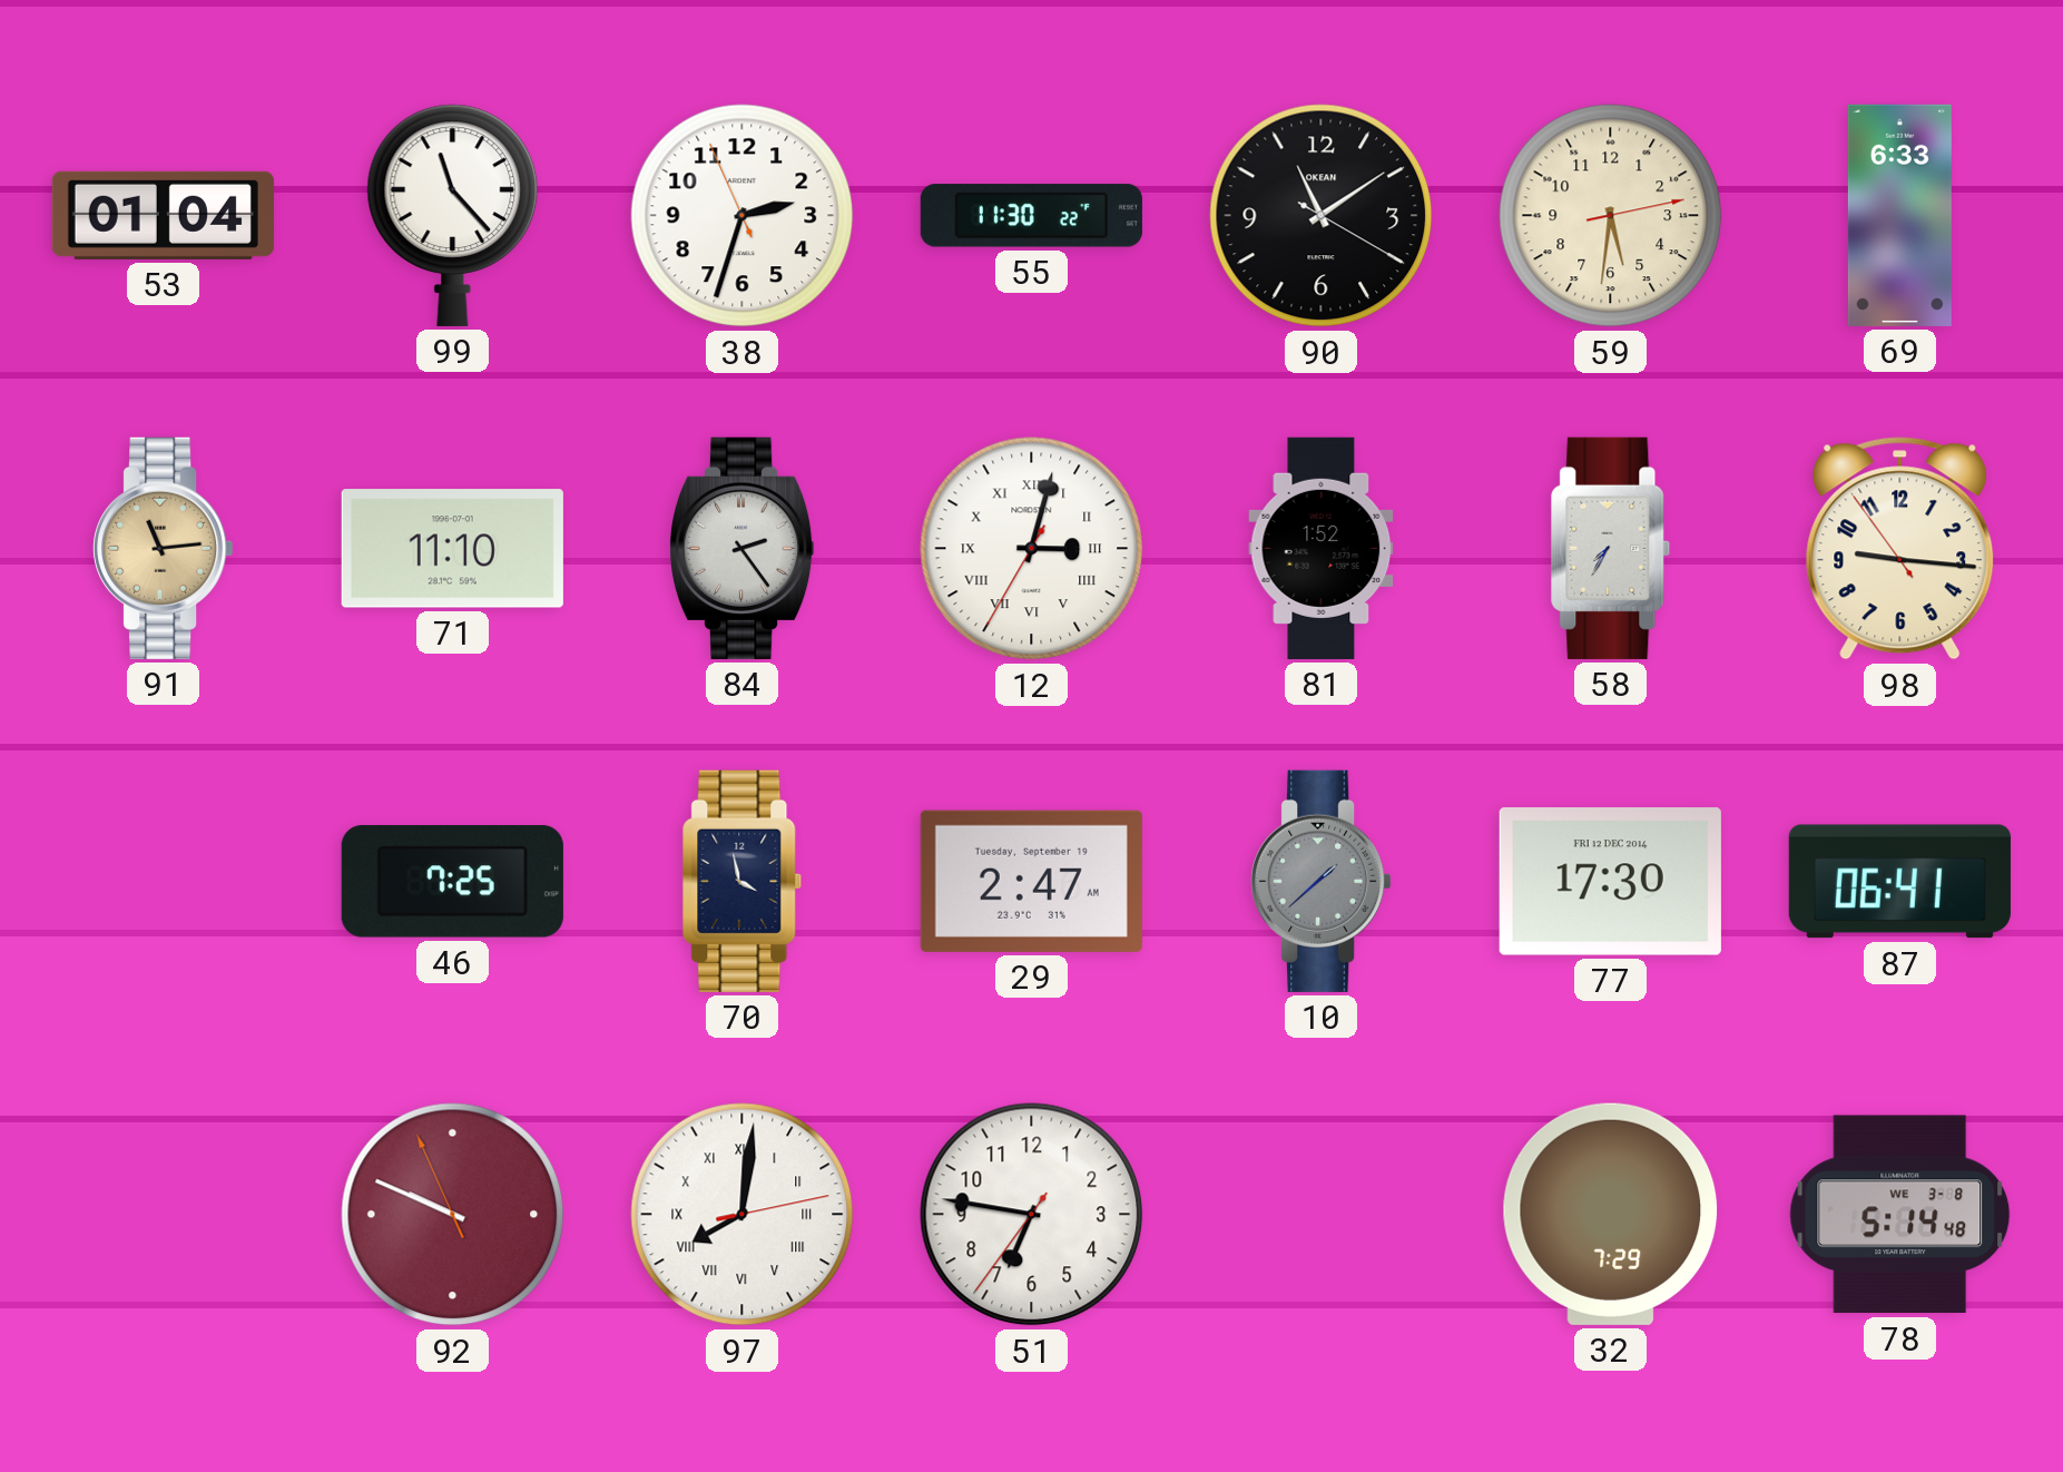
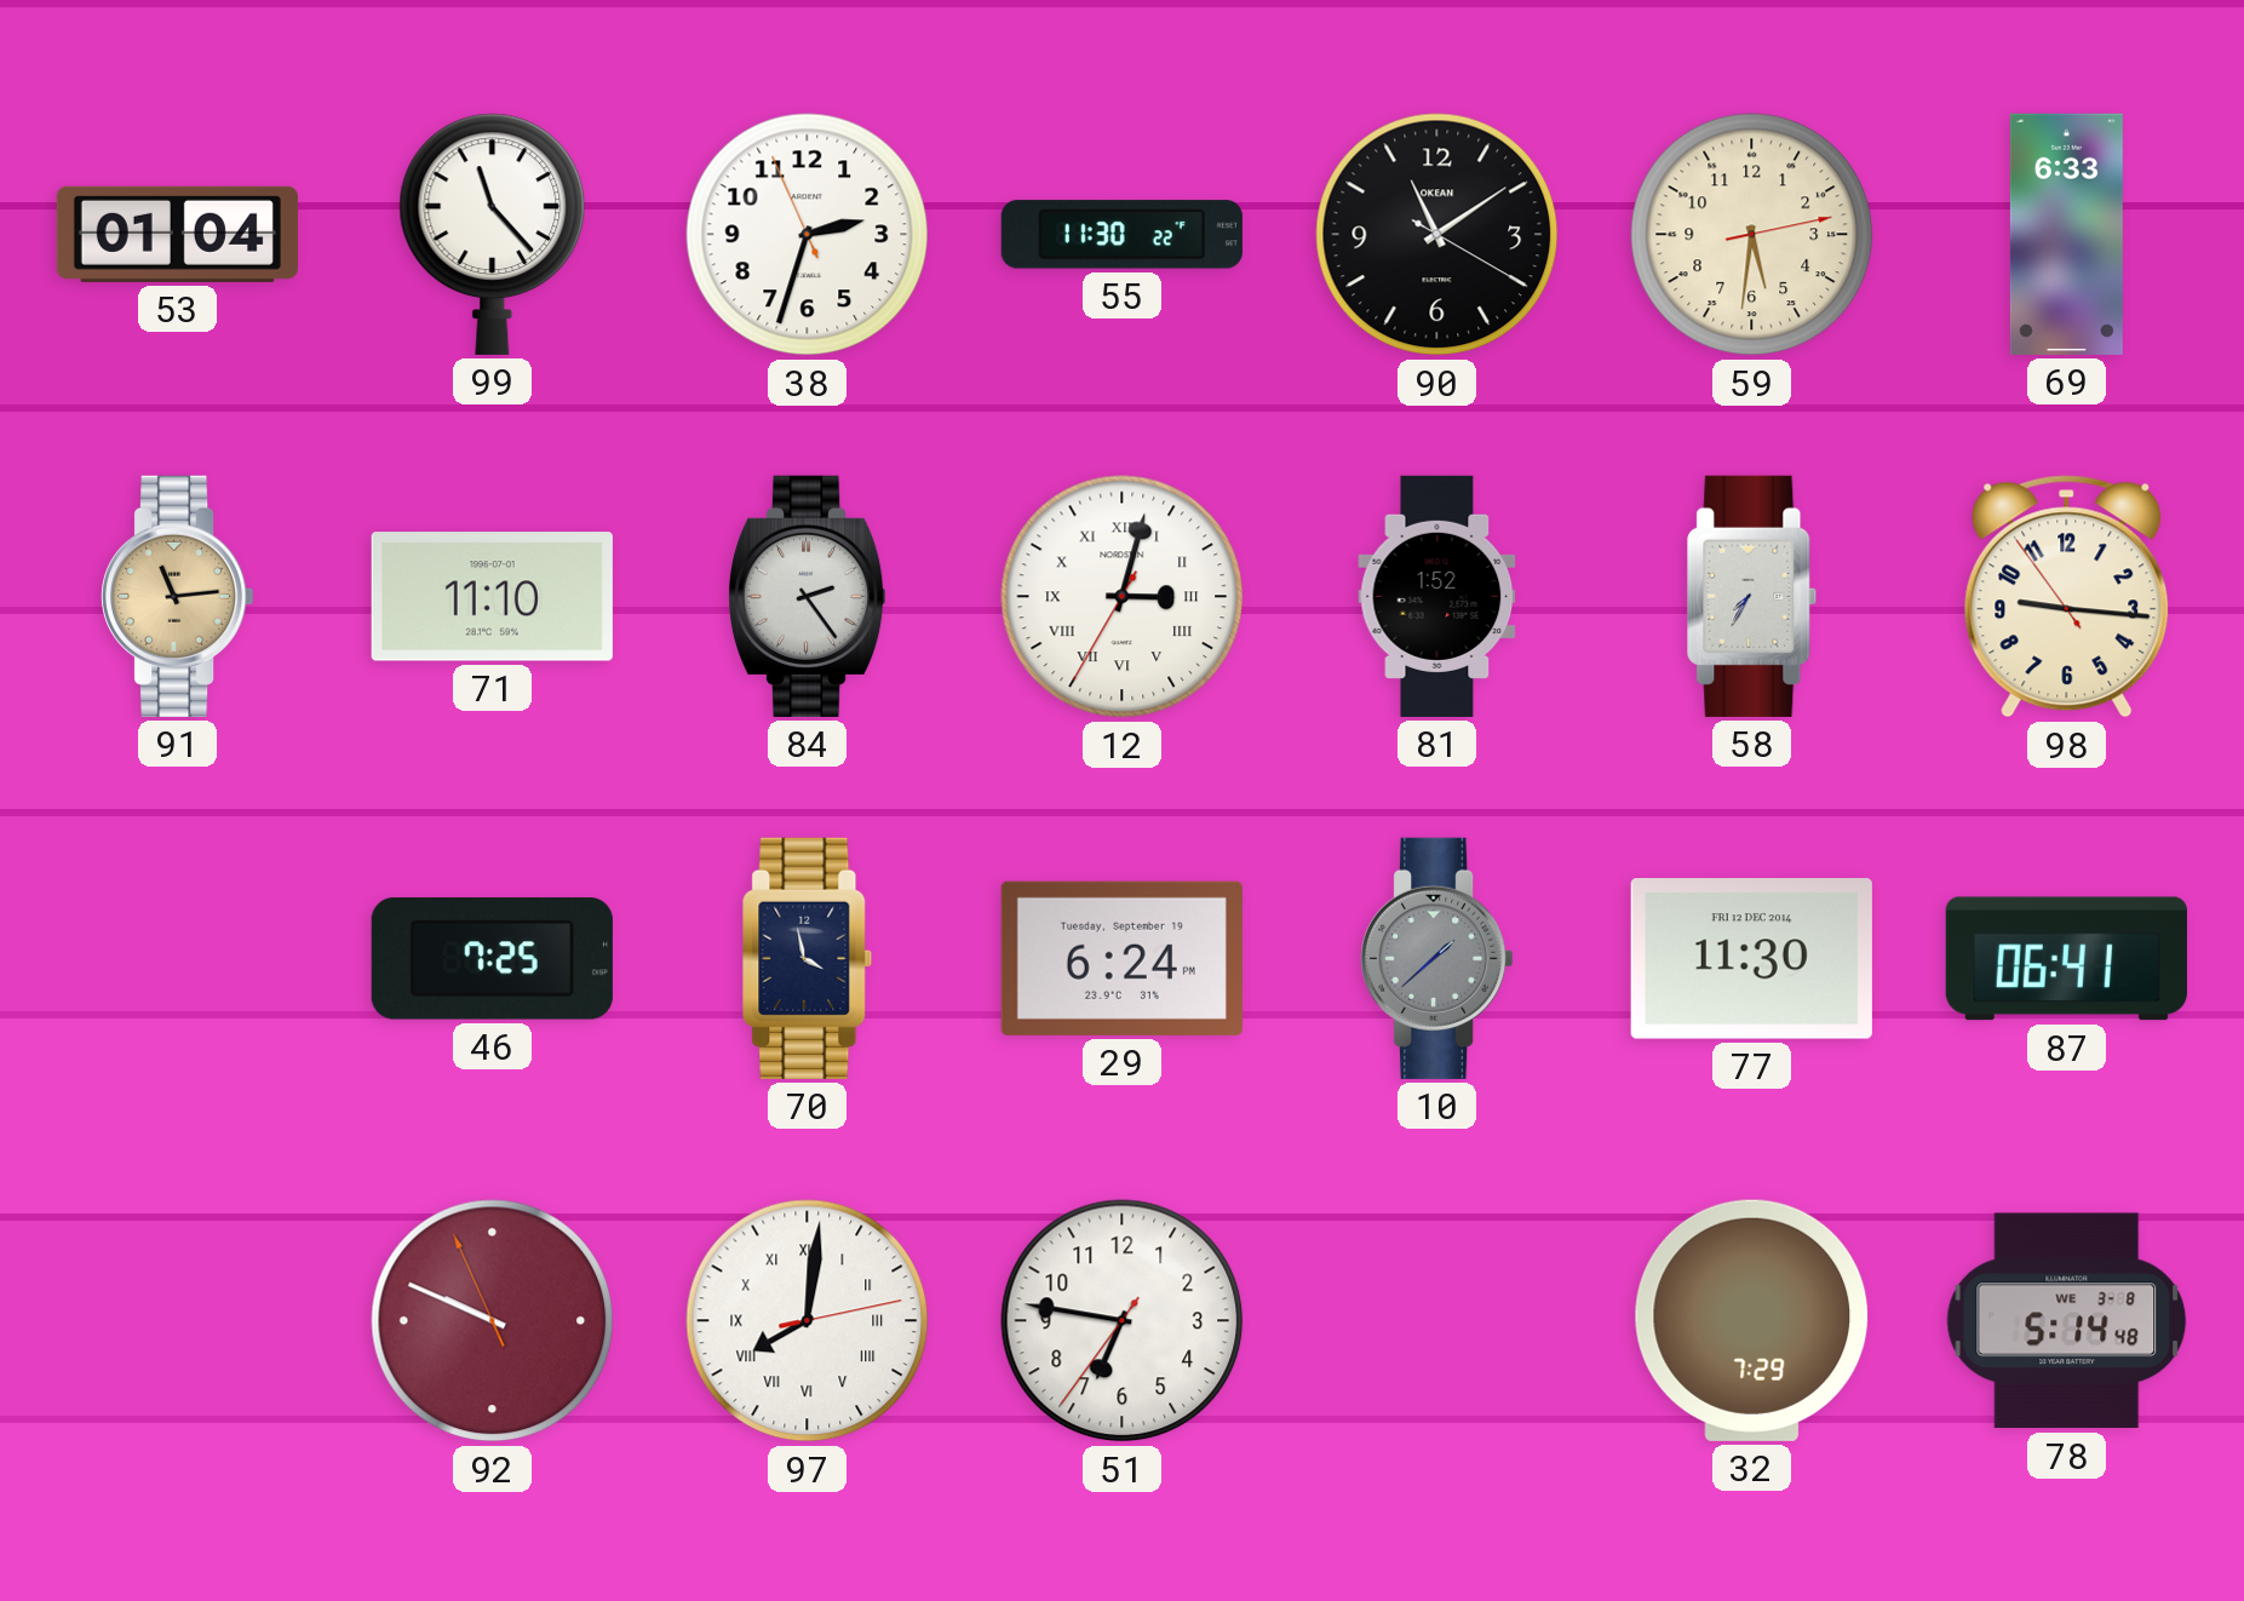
29: 2:47 -> 6:24
77: 17:30 -> 11:30
